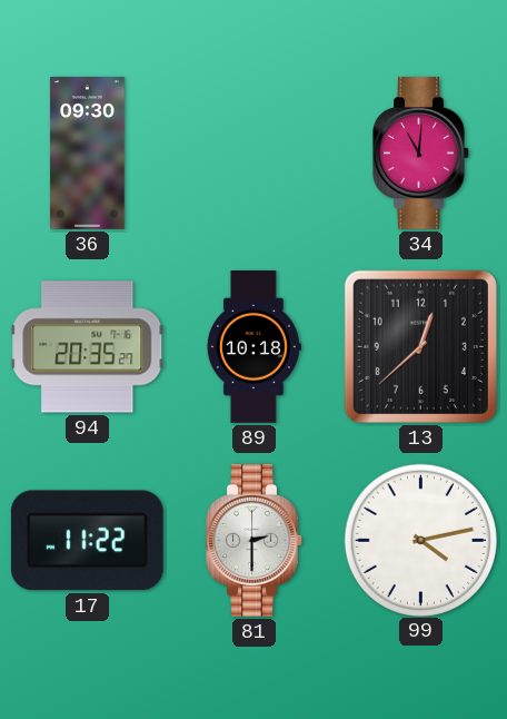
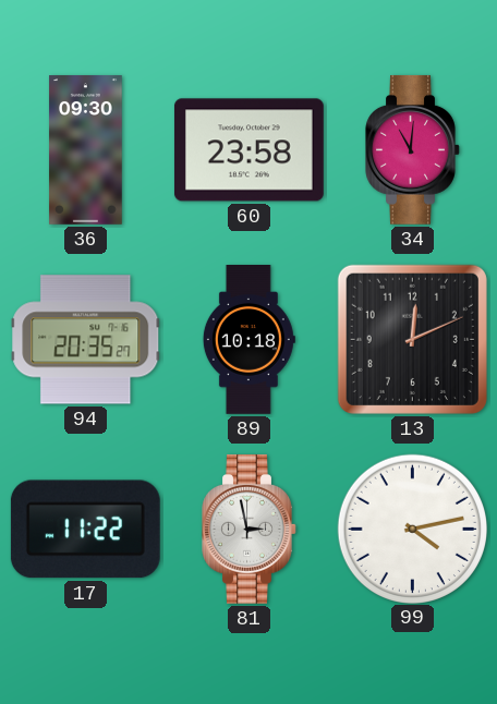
60: none -> 23:58
13: 12:38 -> 12:11
81: 2:30 -> 2:58
